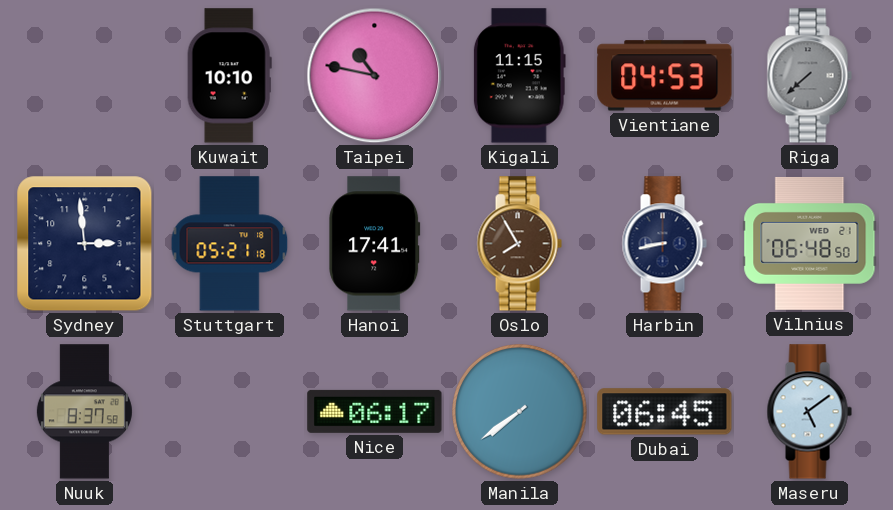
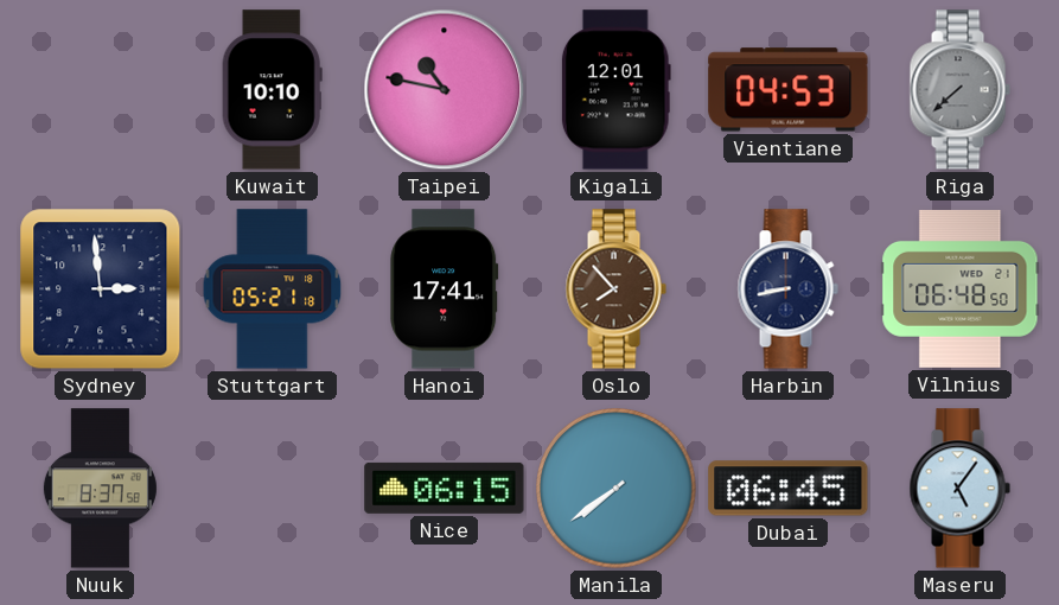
Kigali: 11:15 -> 12:01
Oslo: 7:55 -> 7:53
Nice: 06:17 -> 06:15
Maseru: 5:09 -> 5:06
